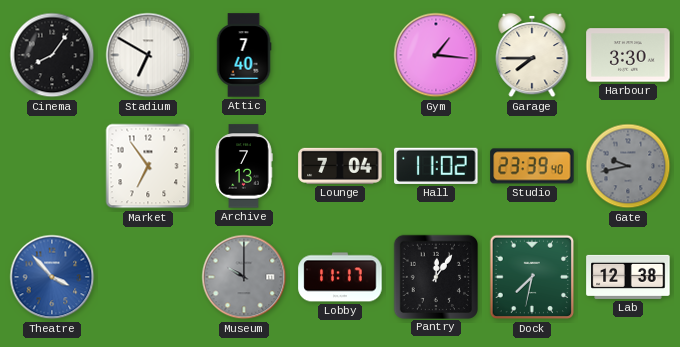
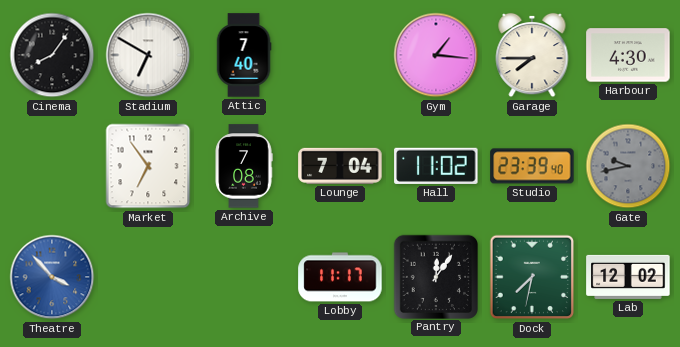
Harbour: 3:30 -> 4:30
Archive: 7:13 -> 7:08
Museum: 10:00 -> none
Lab: 12:38 -> 12:02
